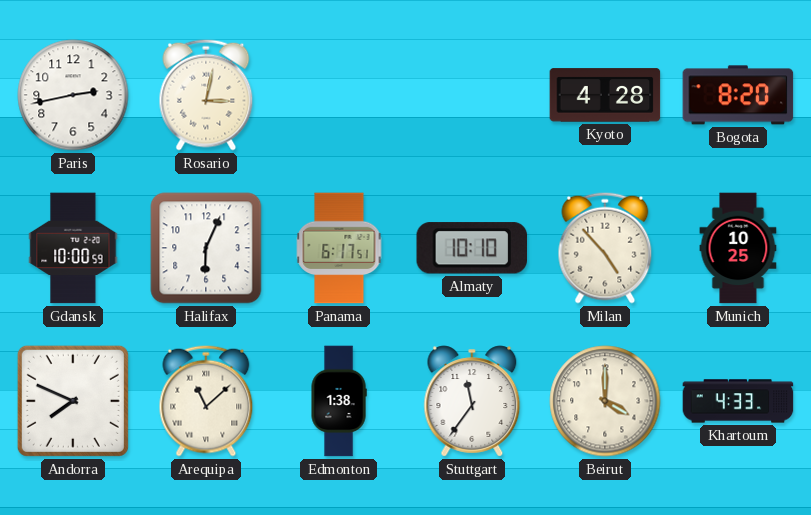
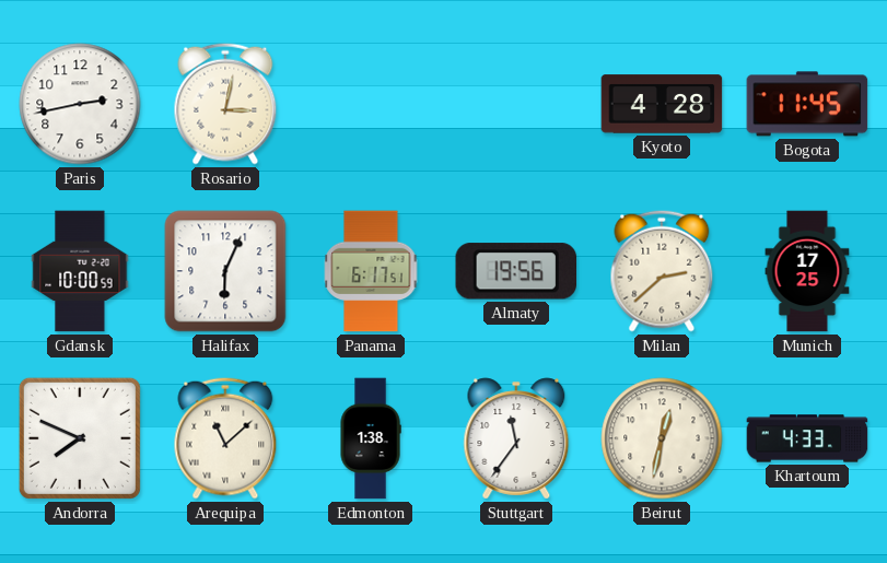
Bogota: 8:20 -> 11:45
Almaty: 10:10 -> 19:56
Milan: 4:53 -> 2:38
Munich: 10:25 -> 17:25
Beirut: 4:00 -> 12:32
